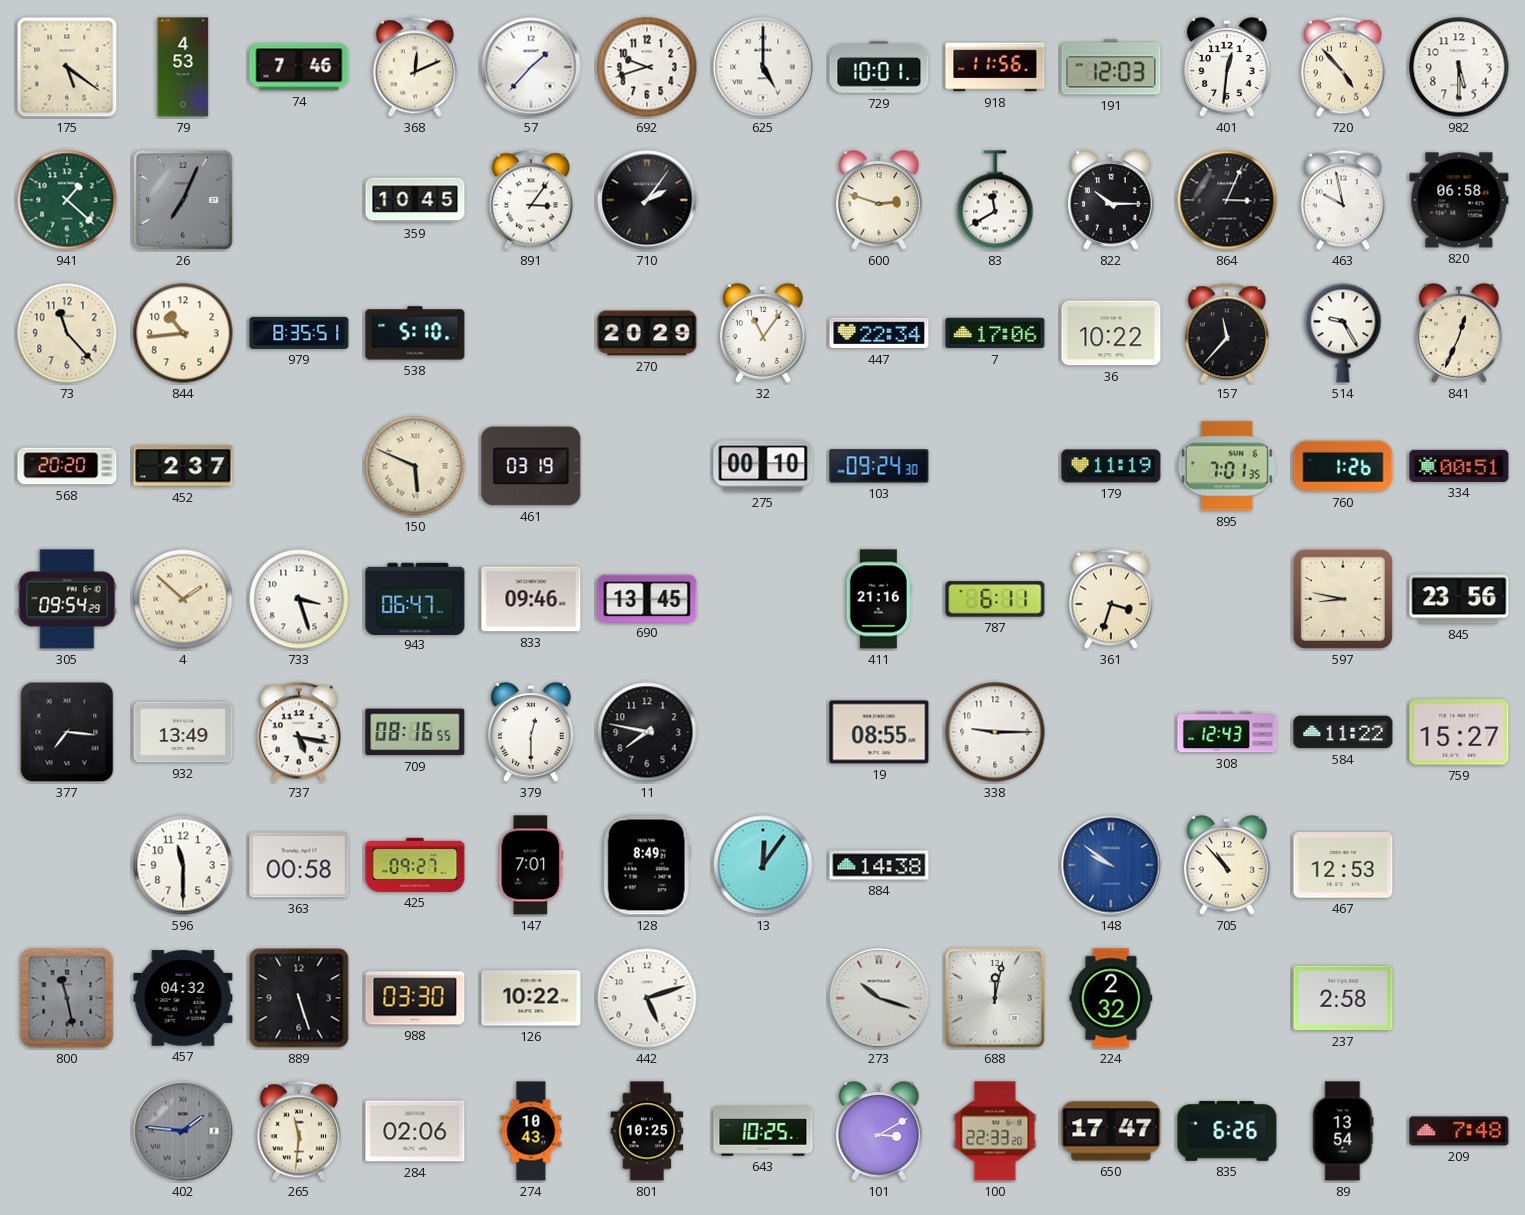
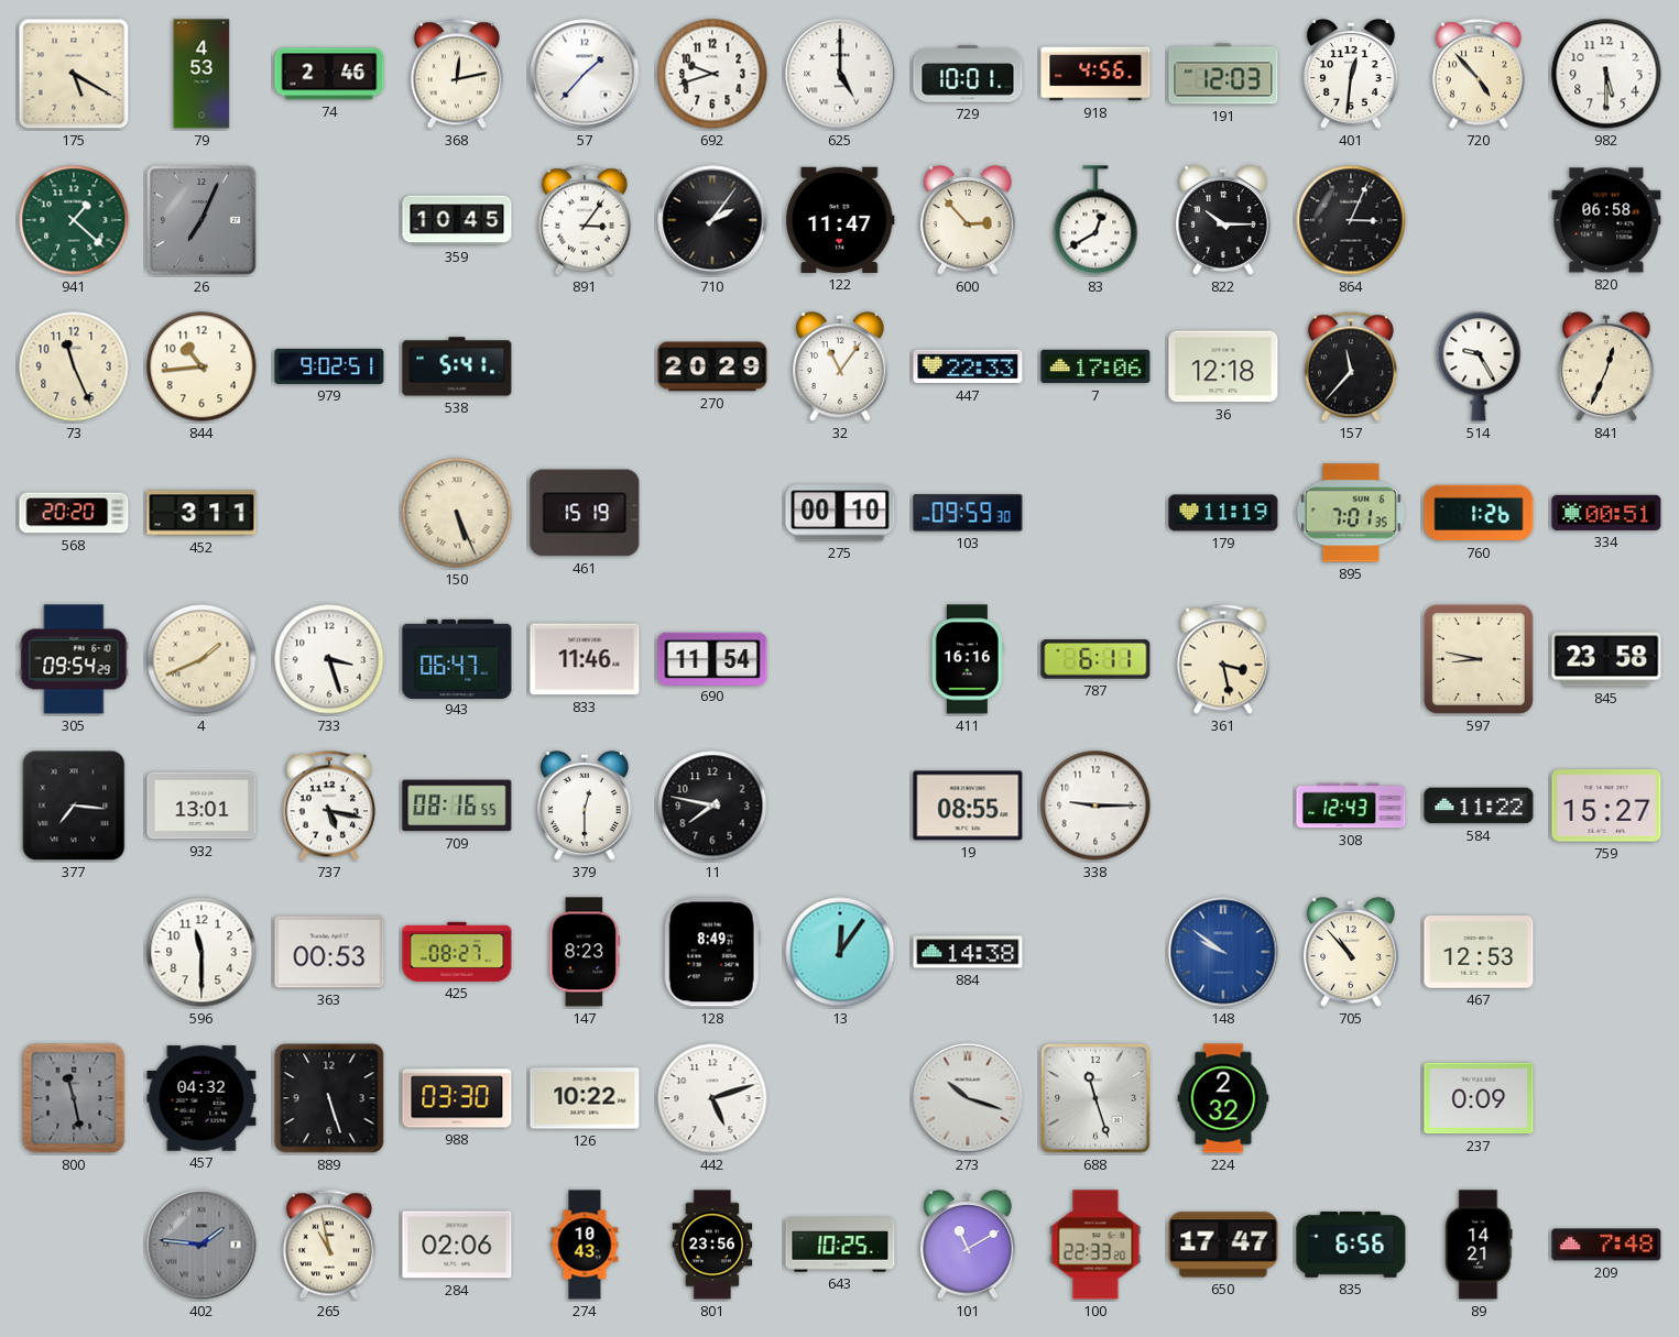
175: 5:21 -> 5:20
74: 7:46 -> 2:46
368: 12:11 -> 12:13
918: 11:56 -> 4:56
122: none -> 11:47
600: 2:48 -> 2:53
83: 11:40 -> 12:40
463: 9:58 -> none
73: 11:23 -> 11:26
979: 8:35 -> 9:02
538: 5:10 -> 5:41
447: 22:34 -> 22:33
36: 10:22 -> 12:18
452: 2:37 -> 3:11
150: 5:49 -> 5:26
461: 03:19 -> 15:19
103: 09:24 -> 09:59
4: 1:52 -> 1:41
833: 09:46 -> 11:46
690: 13:45 -> 11:54
411: 21:16 -> 16:16
361: 3:33 -> 3:28
845: 23:56 -> 23:58
932: 13:49 -> 13:01
363: 00:58 -> 00:53
425: 09:27 -> 08:27
147: 7:01 -> 8:23
688: 12:02 -> 11:27
237: 2:58 -> 0:09
265: 11:31 -> 10:58
801: 10:25 -> 23:56
101: 3:10 -> 11:10
835: 6:26 -> 6:56
89: 13:54 -> 14:21
